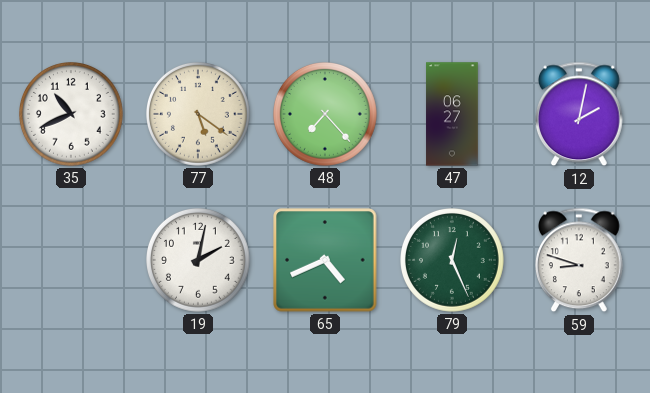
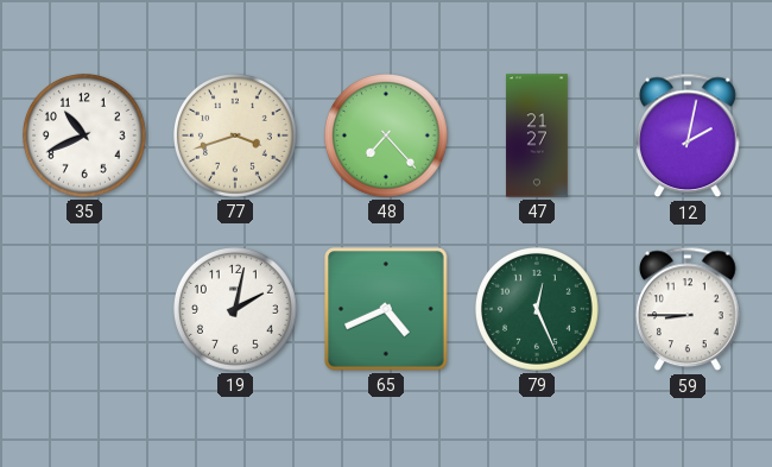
77: 5:21 -> 3:42
47: 06:27 -> 21:27
59: 8:48 -> 8:45
